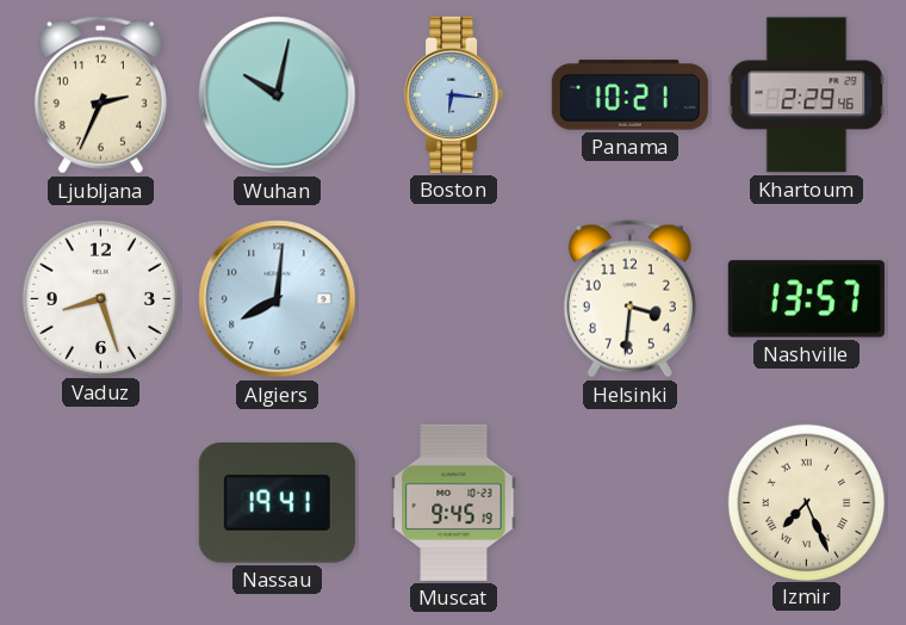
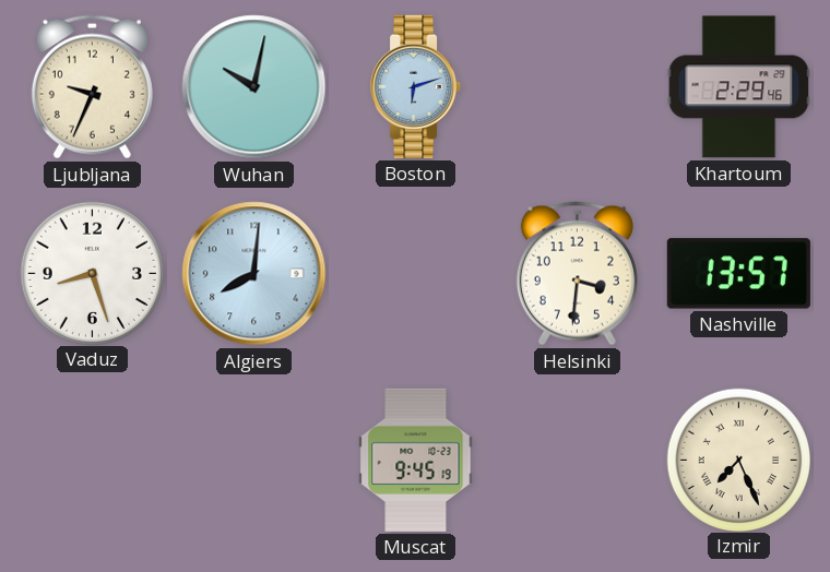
Ljubljana: 2:34 -> 9:34
Boston: 6:16 -> 6:12
Panama: 10:21 -> none
Nassau: 19:41 -> none
